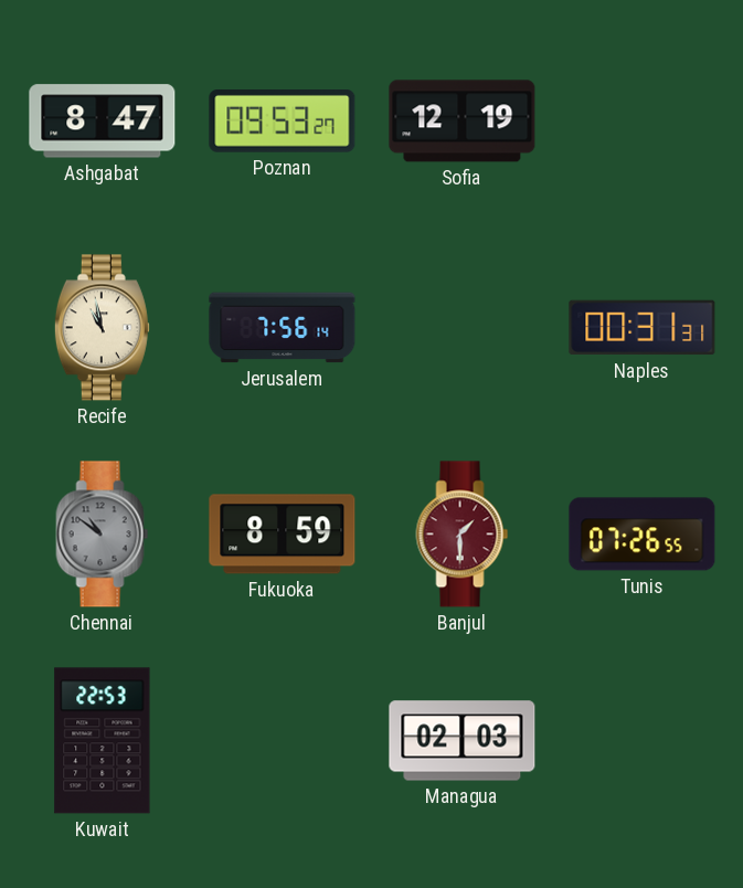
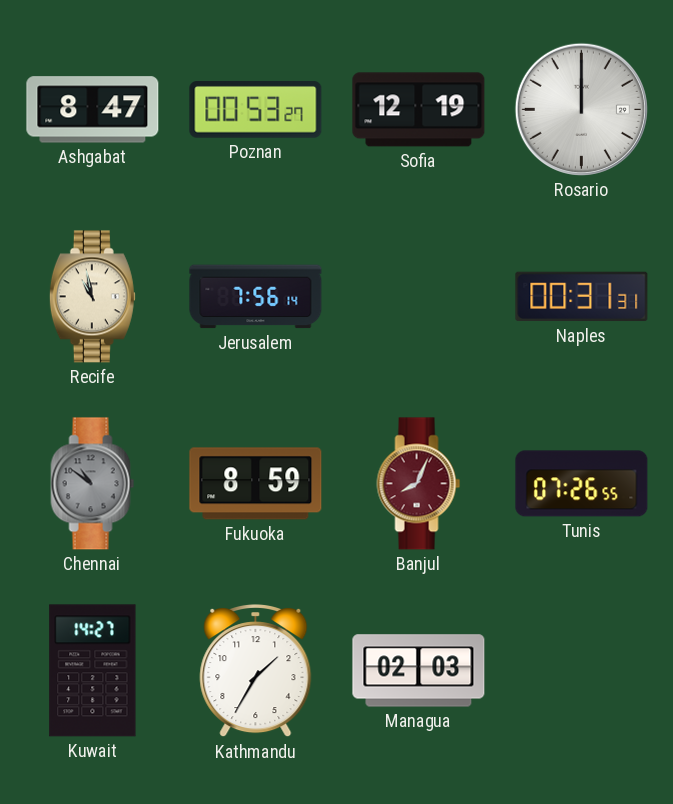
Poznan: 09:53 -> 00:53
Rosario: none -> 12:00
Banjul: 1:30 -> 8:04
Kuwait: 22:53 -> 14:27
Kathmandu: none -> 1:35
